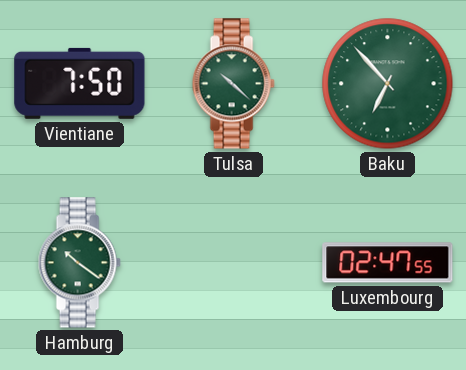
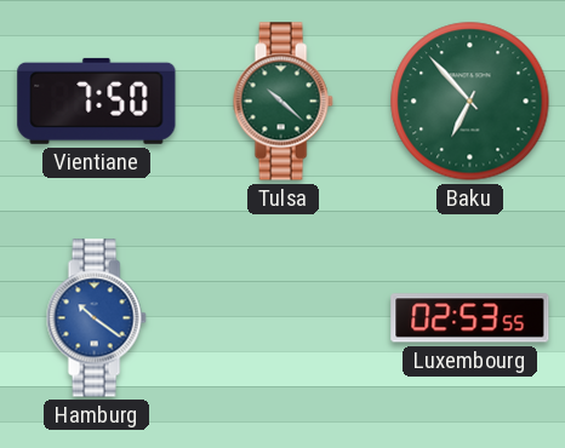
Hamburg dial: green -> blue
Luxembourg: 02:47 -> 02:53
